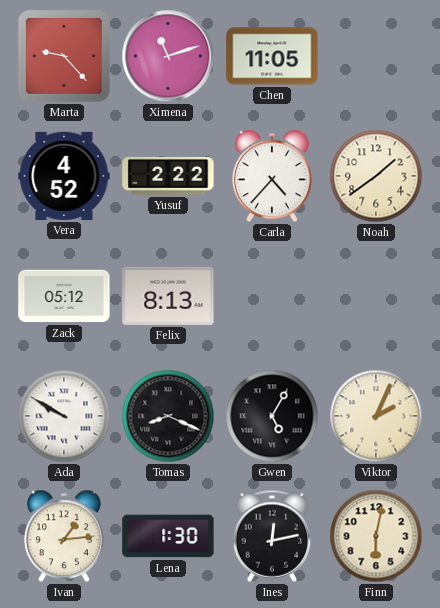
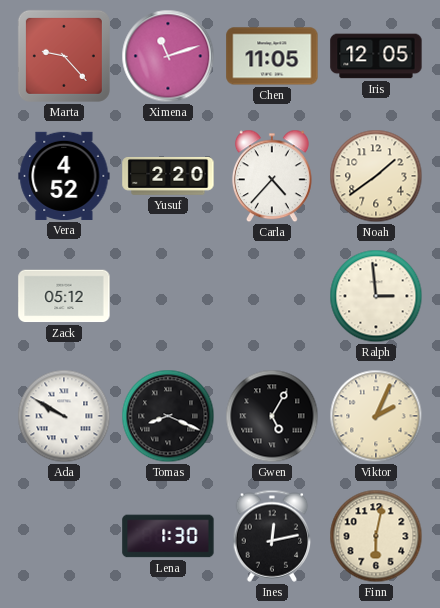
Iris: none -> 12:05
Yusuf: 2:22 -> 2:20
Felix: 8:13 -> none
Ralph: none -> 2:59
Ivan: 1:14 -> none
